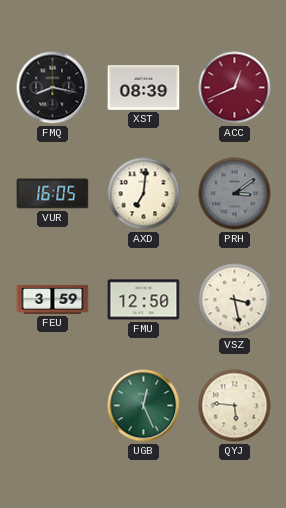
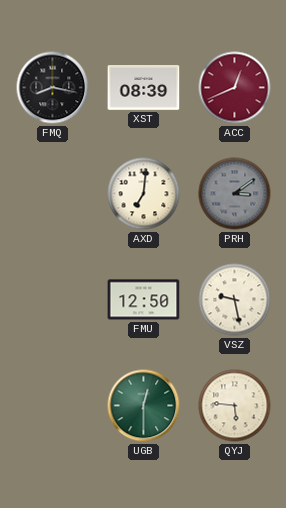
VUR: 16:05 -> none
FEU: 3:59 -> none
VSZ: 3:28 -> 9:28
UGB: 12:26 -> 12:30
